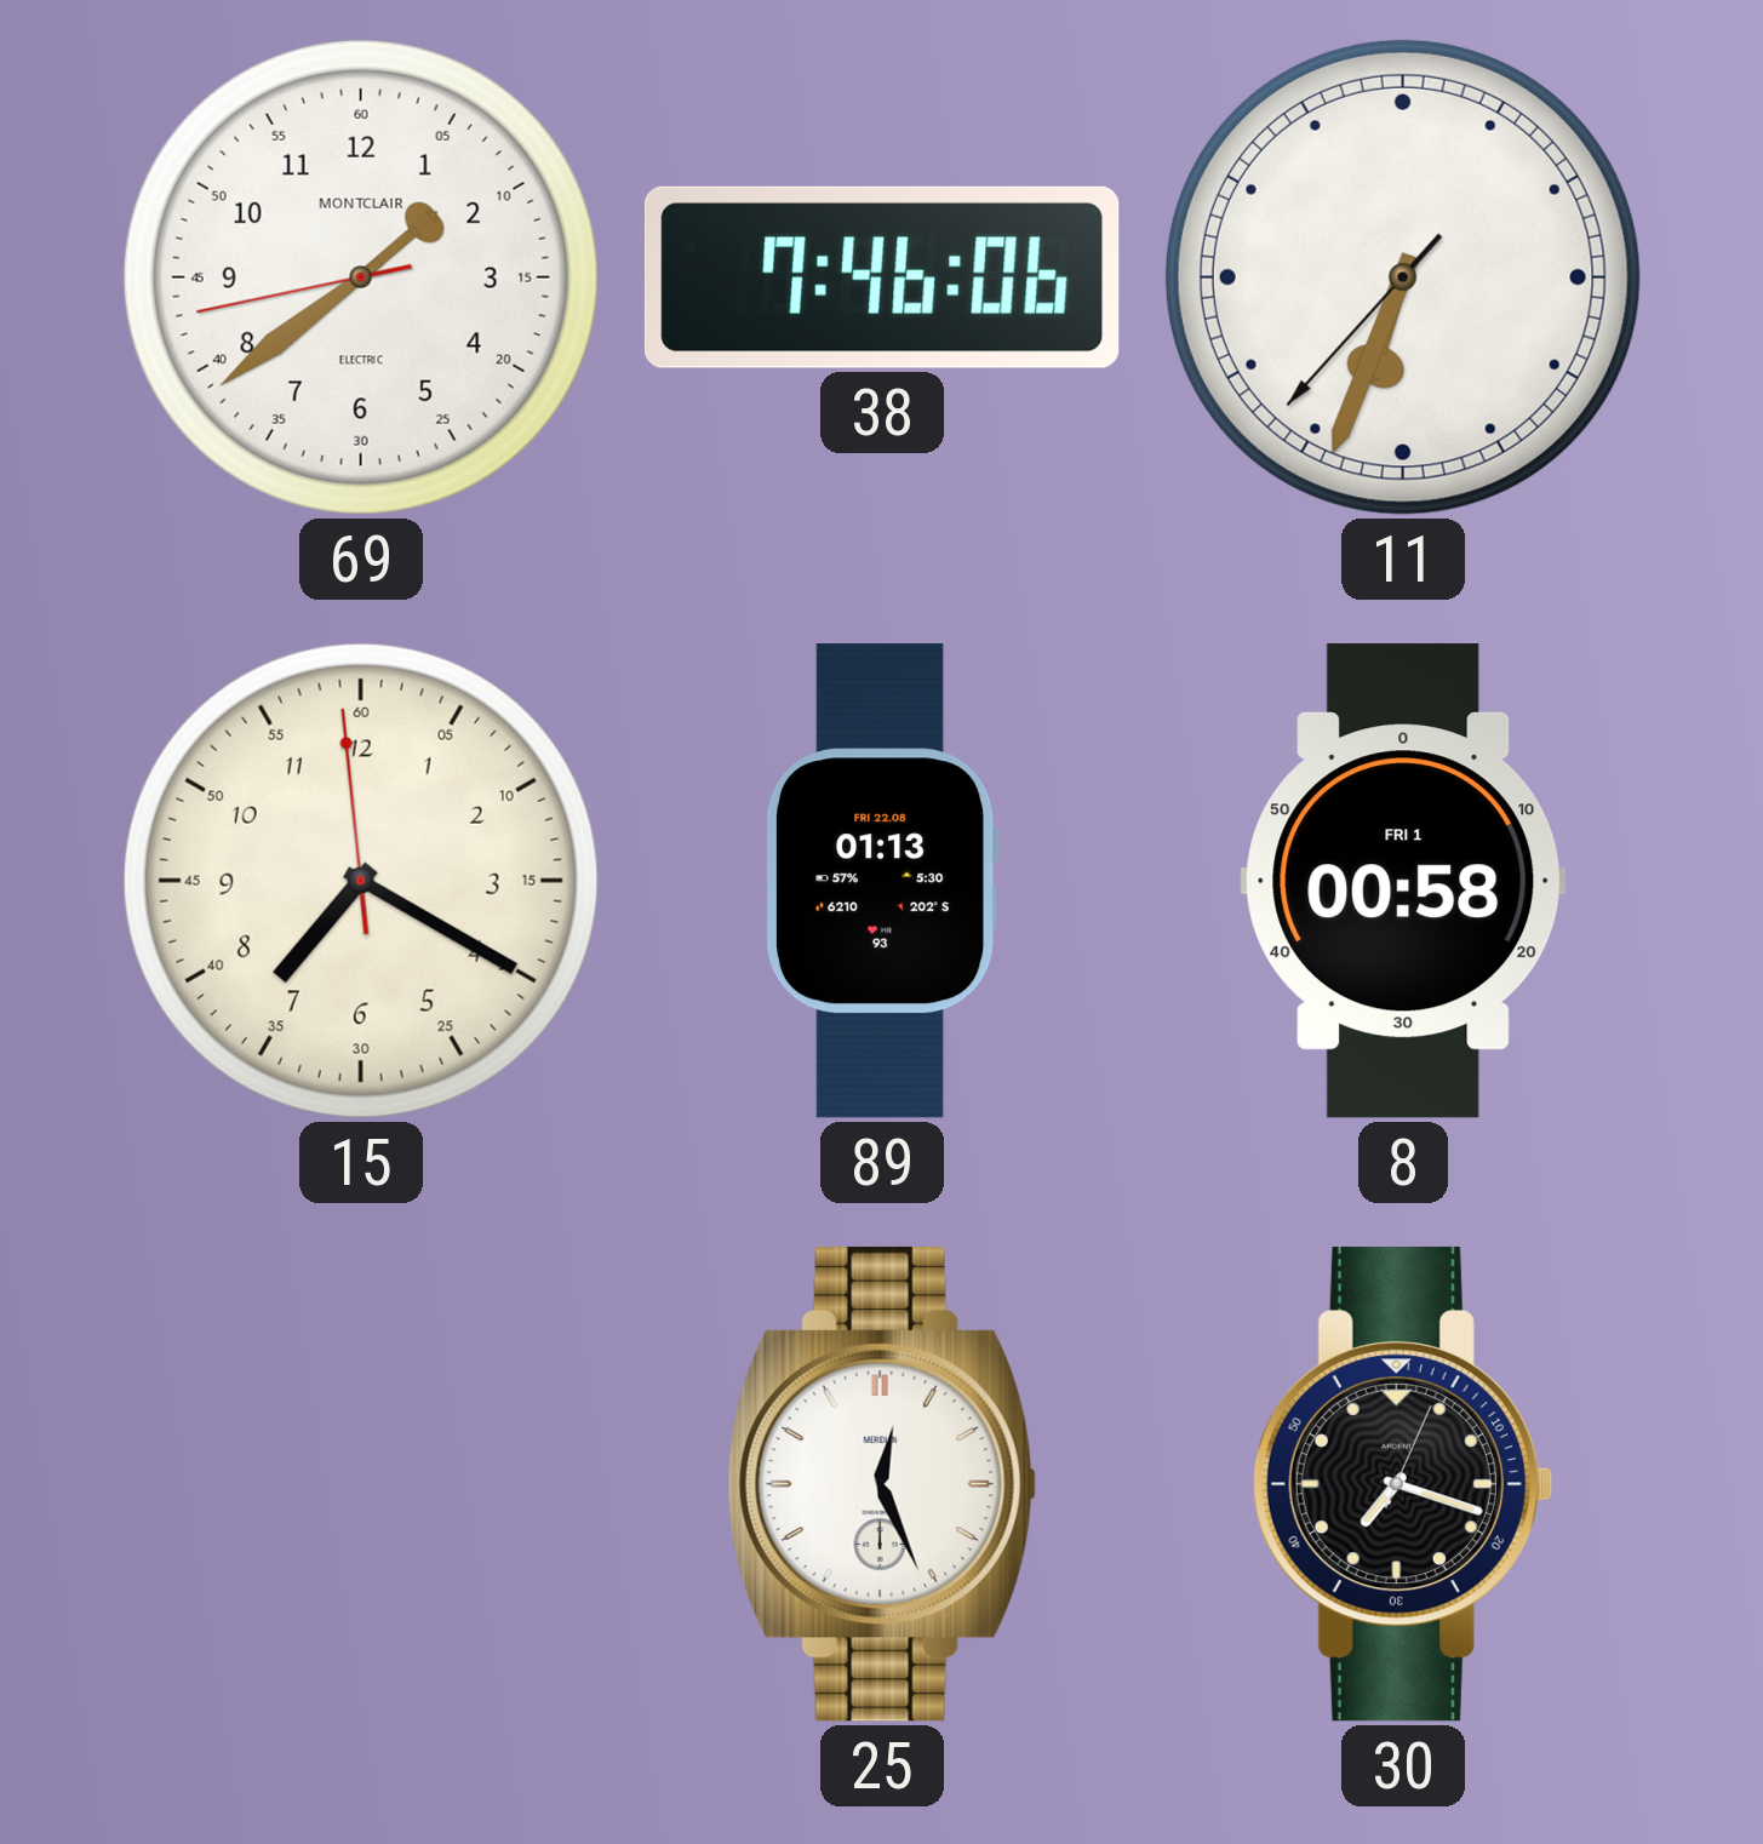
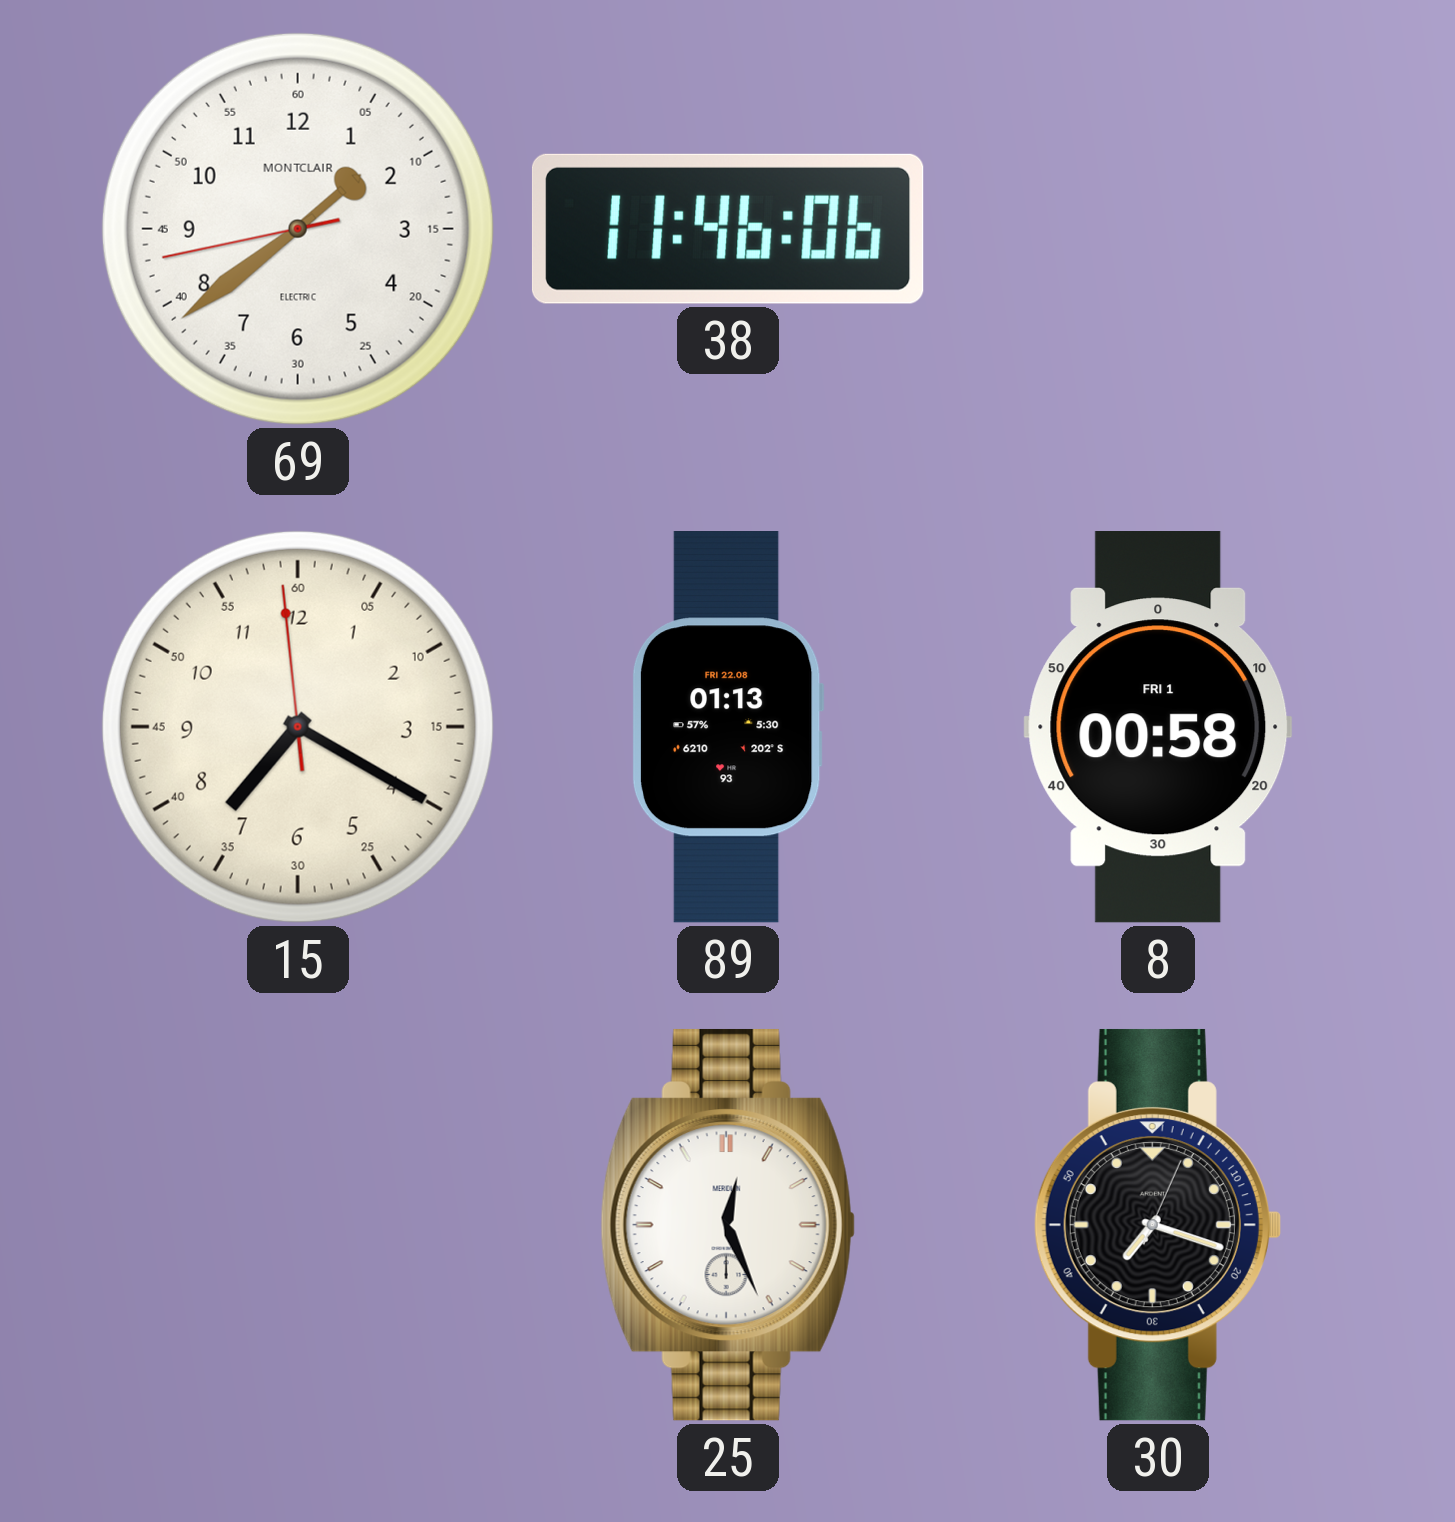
38: 7:46 -> 11:46
11: 6:33 -> none
